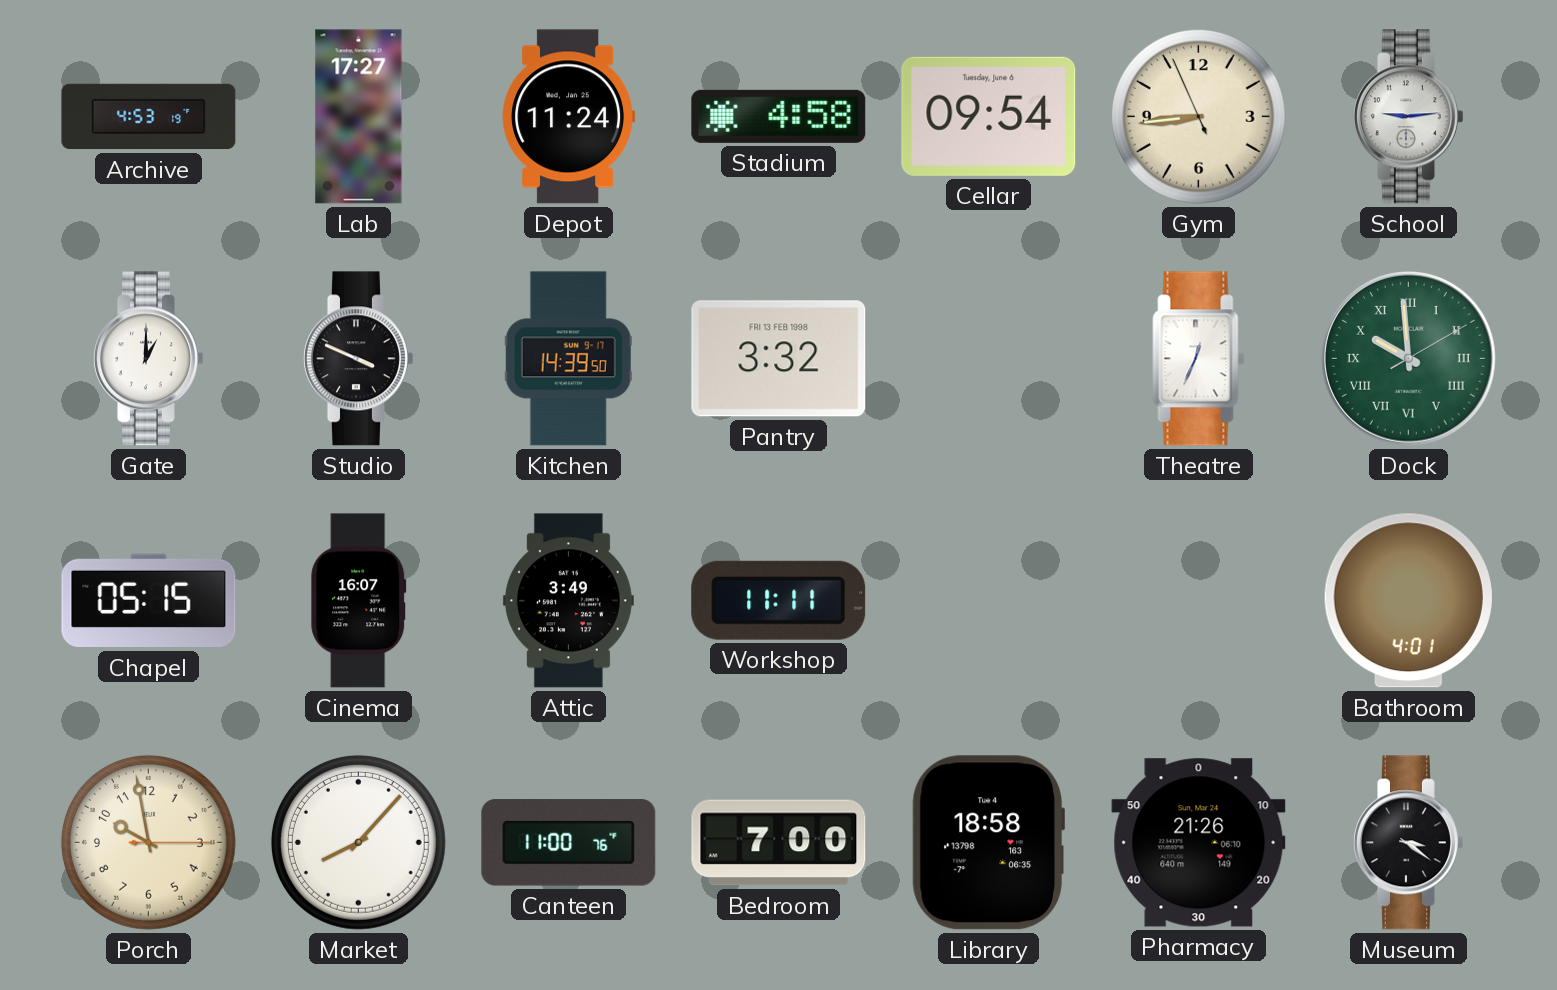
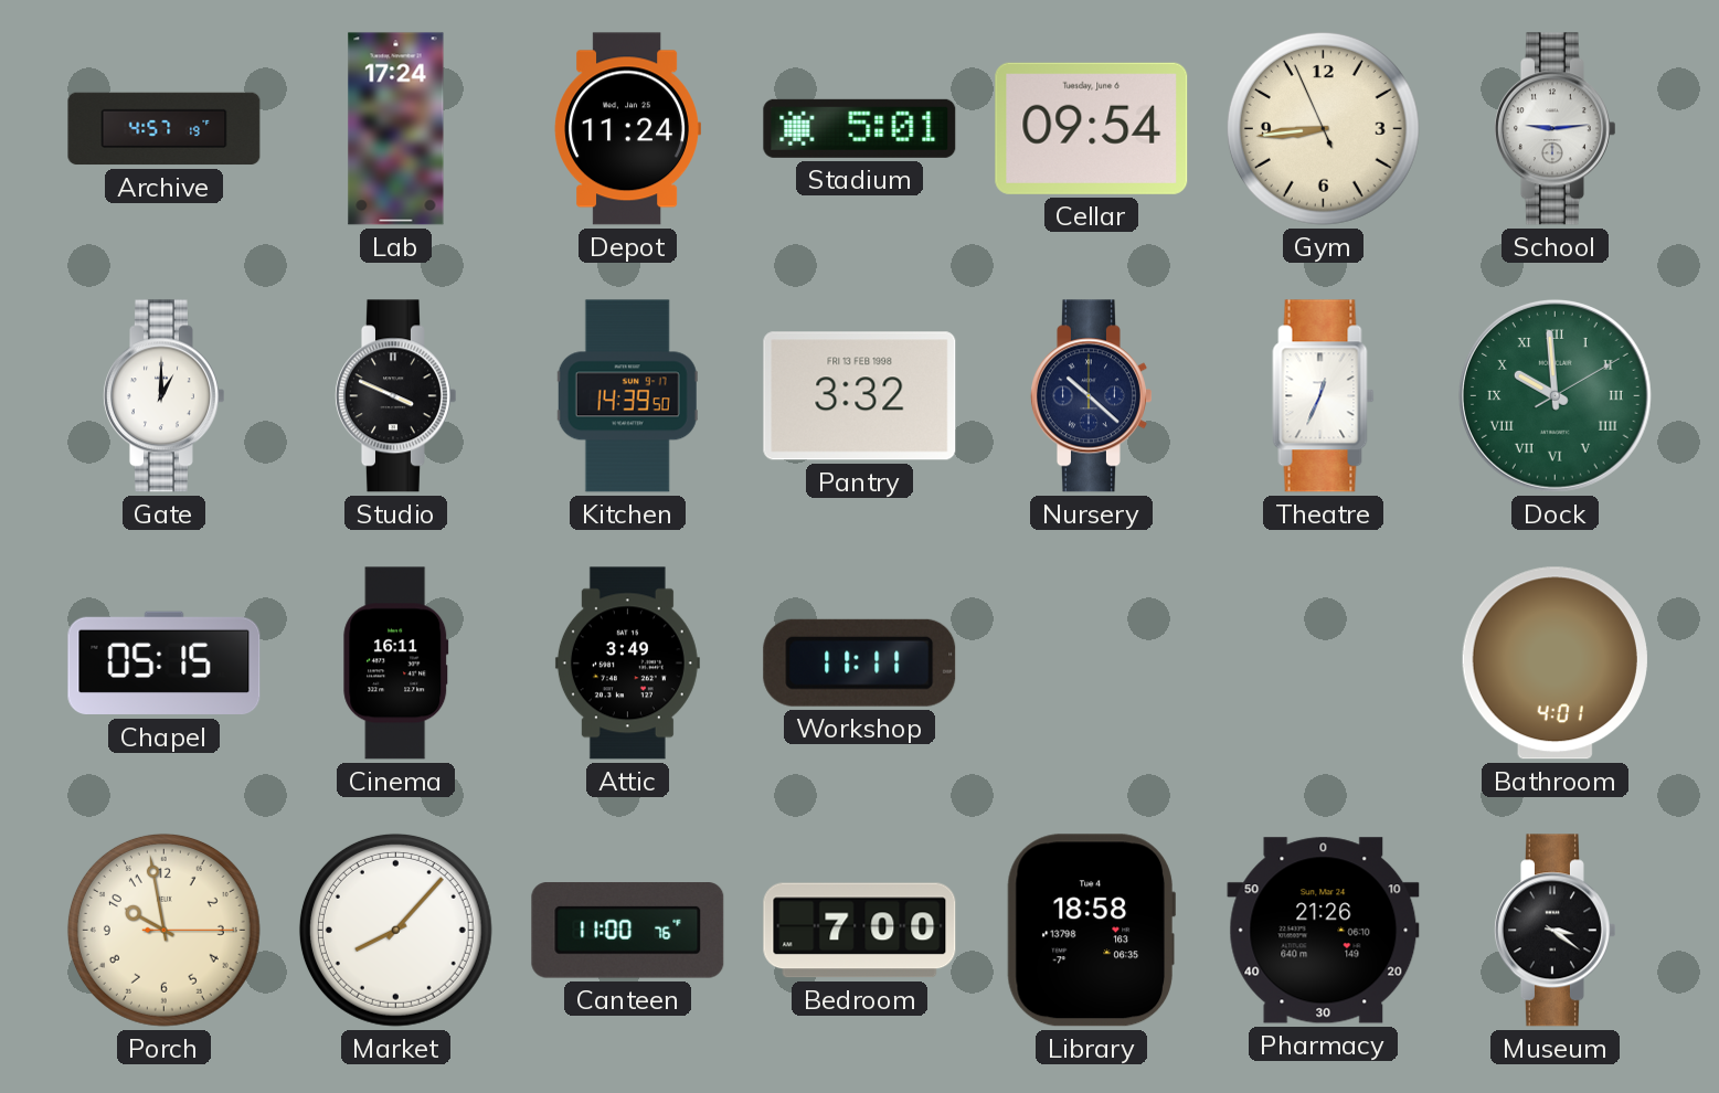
Archive: 4:53 -> 4:57
Lab: 17:27 -> 17:24
Stadium: 4:58 -> 5:01
Nursery: none -> 10:22
Cinema: 16:07 -> 16:11
